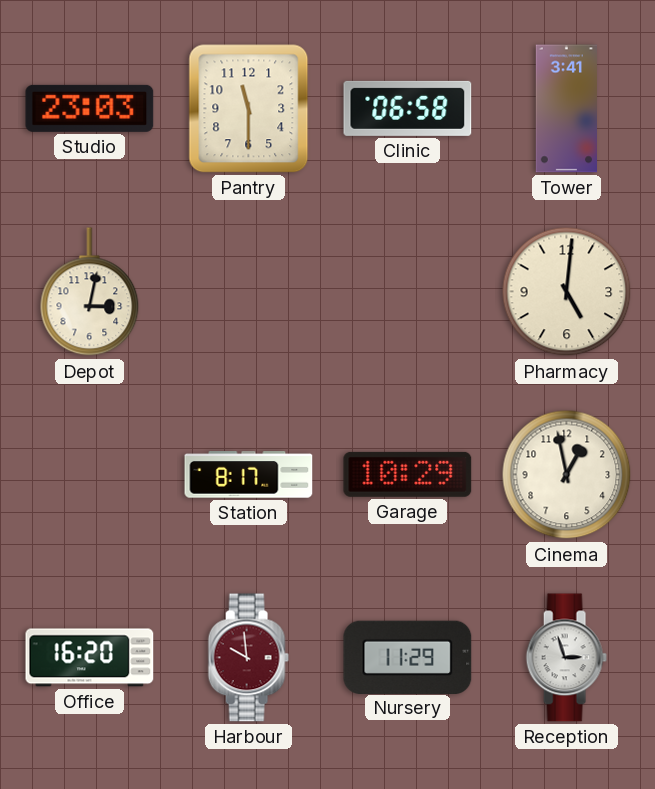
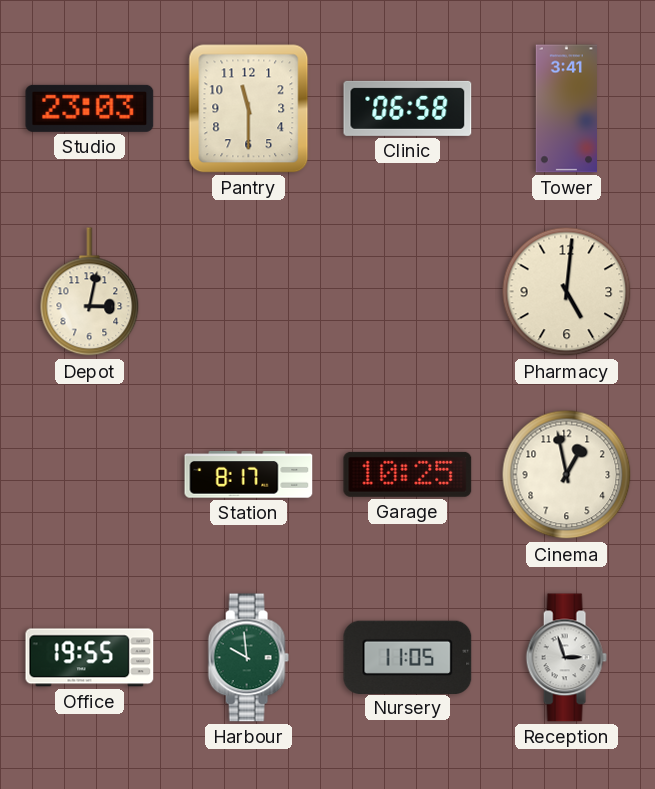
Garage: 10:29 -> 10:25
Office: 16:20 -> 19:55
Harbour dial: burgundy -> green
Nursery: 11:29 -> 11:05
